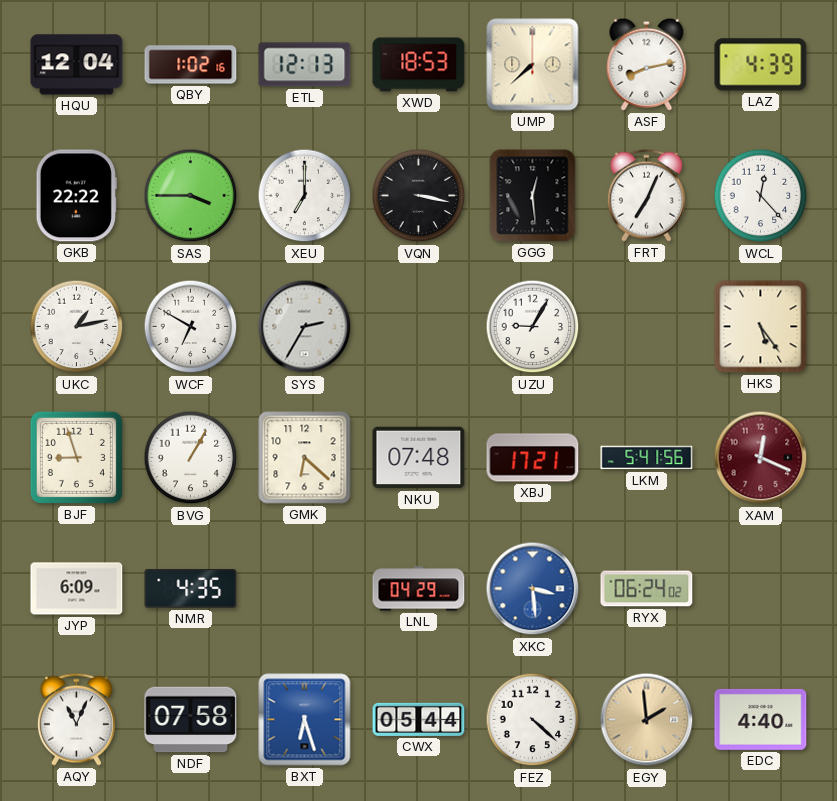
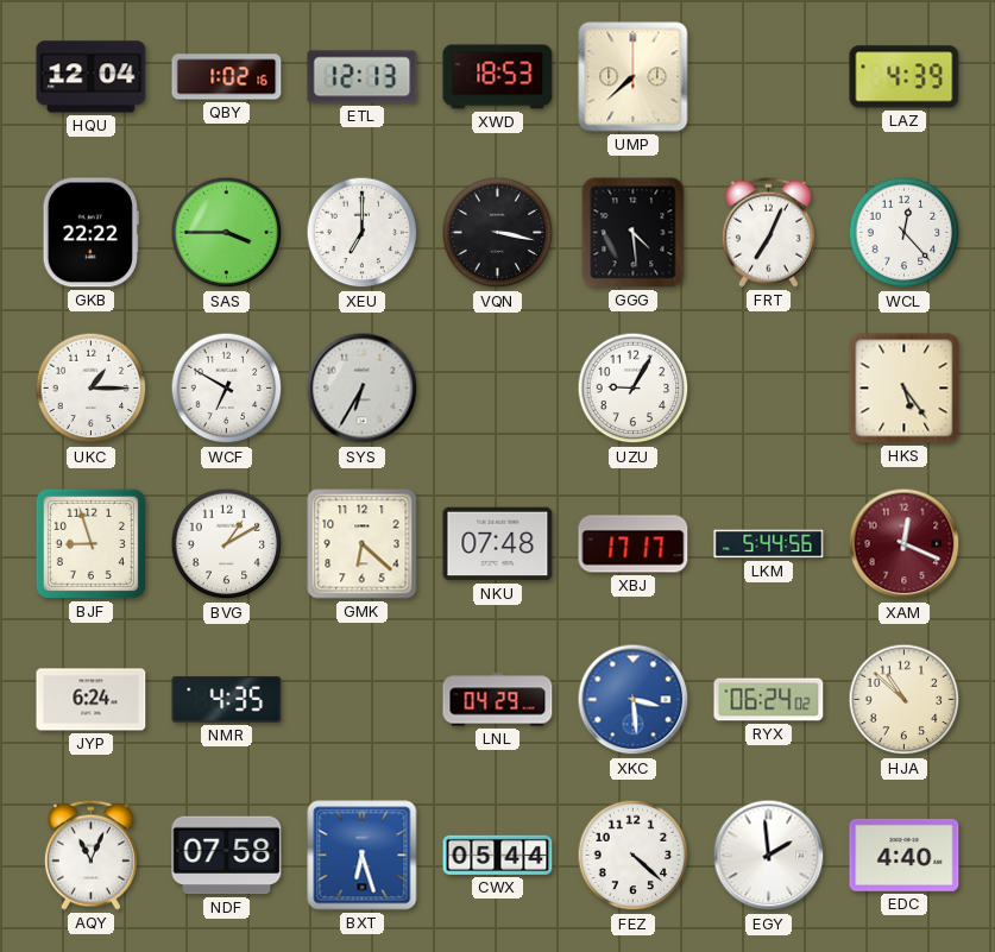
ASF: 8:13 -> none
GGG: 12:29 -> 4:29
UKC: 1:13 -> 1:15
SYS: 2:35 -> 6:35
BVG: 1:05 -> 1:10
XBJ: 17:21 -> 17:17
LKM: 5:41 -> 5:44
JYP: 6:09 -> 6:24
HJA: none -> 10:52
EGY dial: champagne -> white
